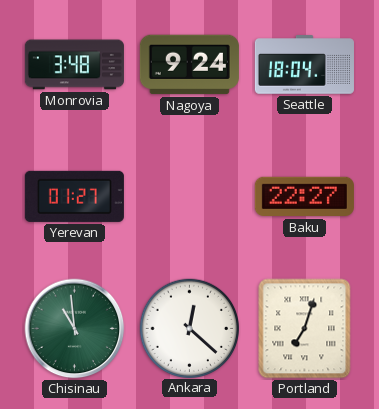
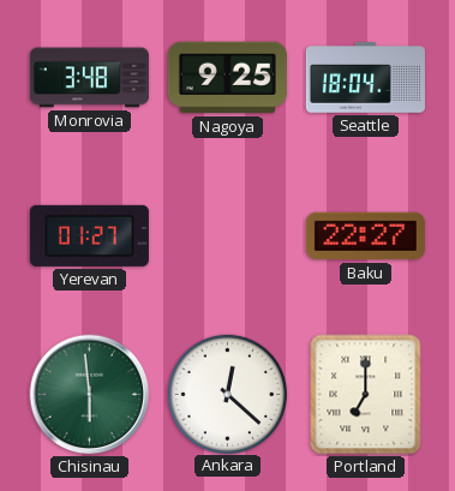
Nagoya: 9:24 -> 9:25
Chisinau: 10:59 -> 5:59
Portland: 7:03 -> 7:00
